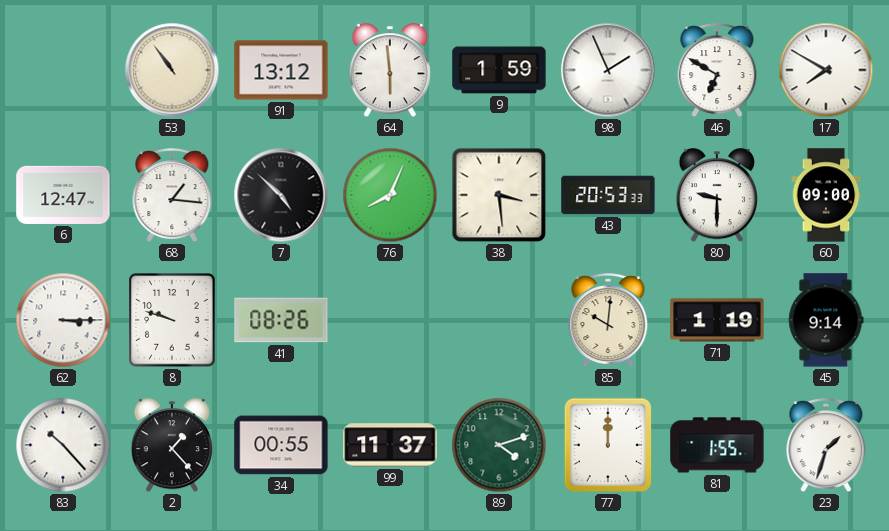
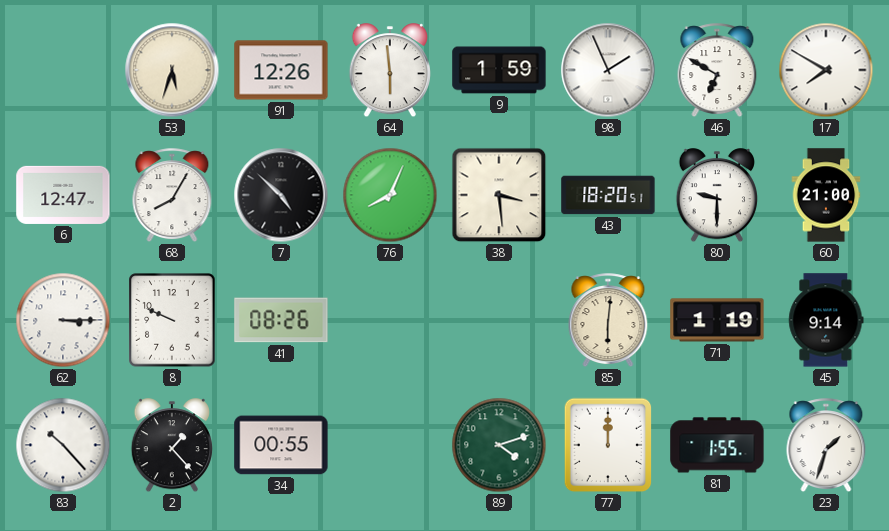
53: 10:54 -> 5:33
91: 13:12 -> 12:26
68: 1:16 -> 8:05
43: 20:53 -> 18:20
60: 09:00 -> 21:00
8: 9:48 -> 9:49
85: 10:01 -> 6:01
99: 11:37 -> none
